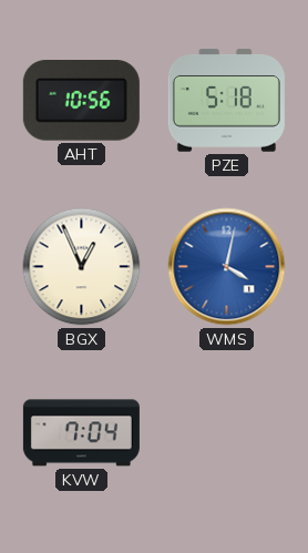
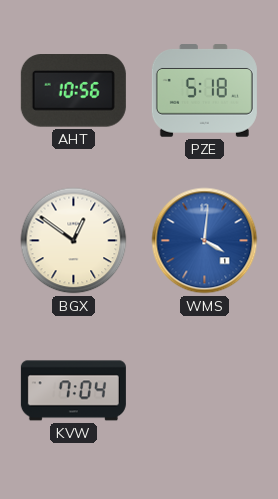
BGX: 12:56 -> 12:51
WMS: 4:02 -> 4:01
